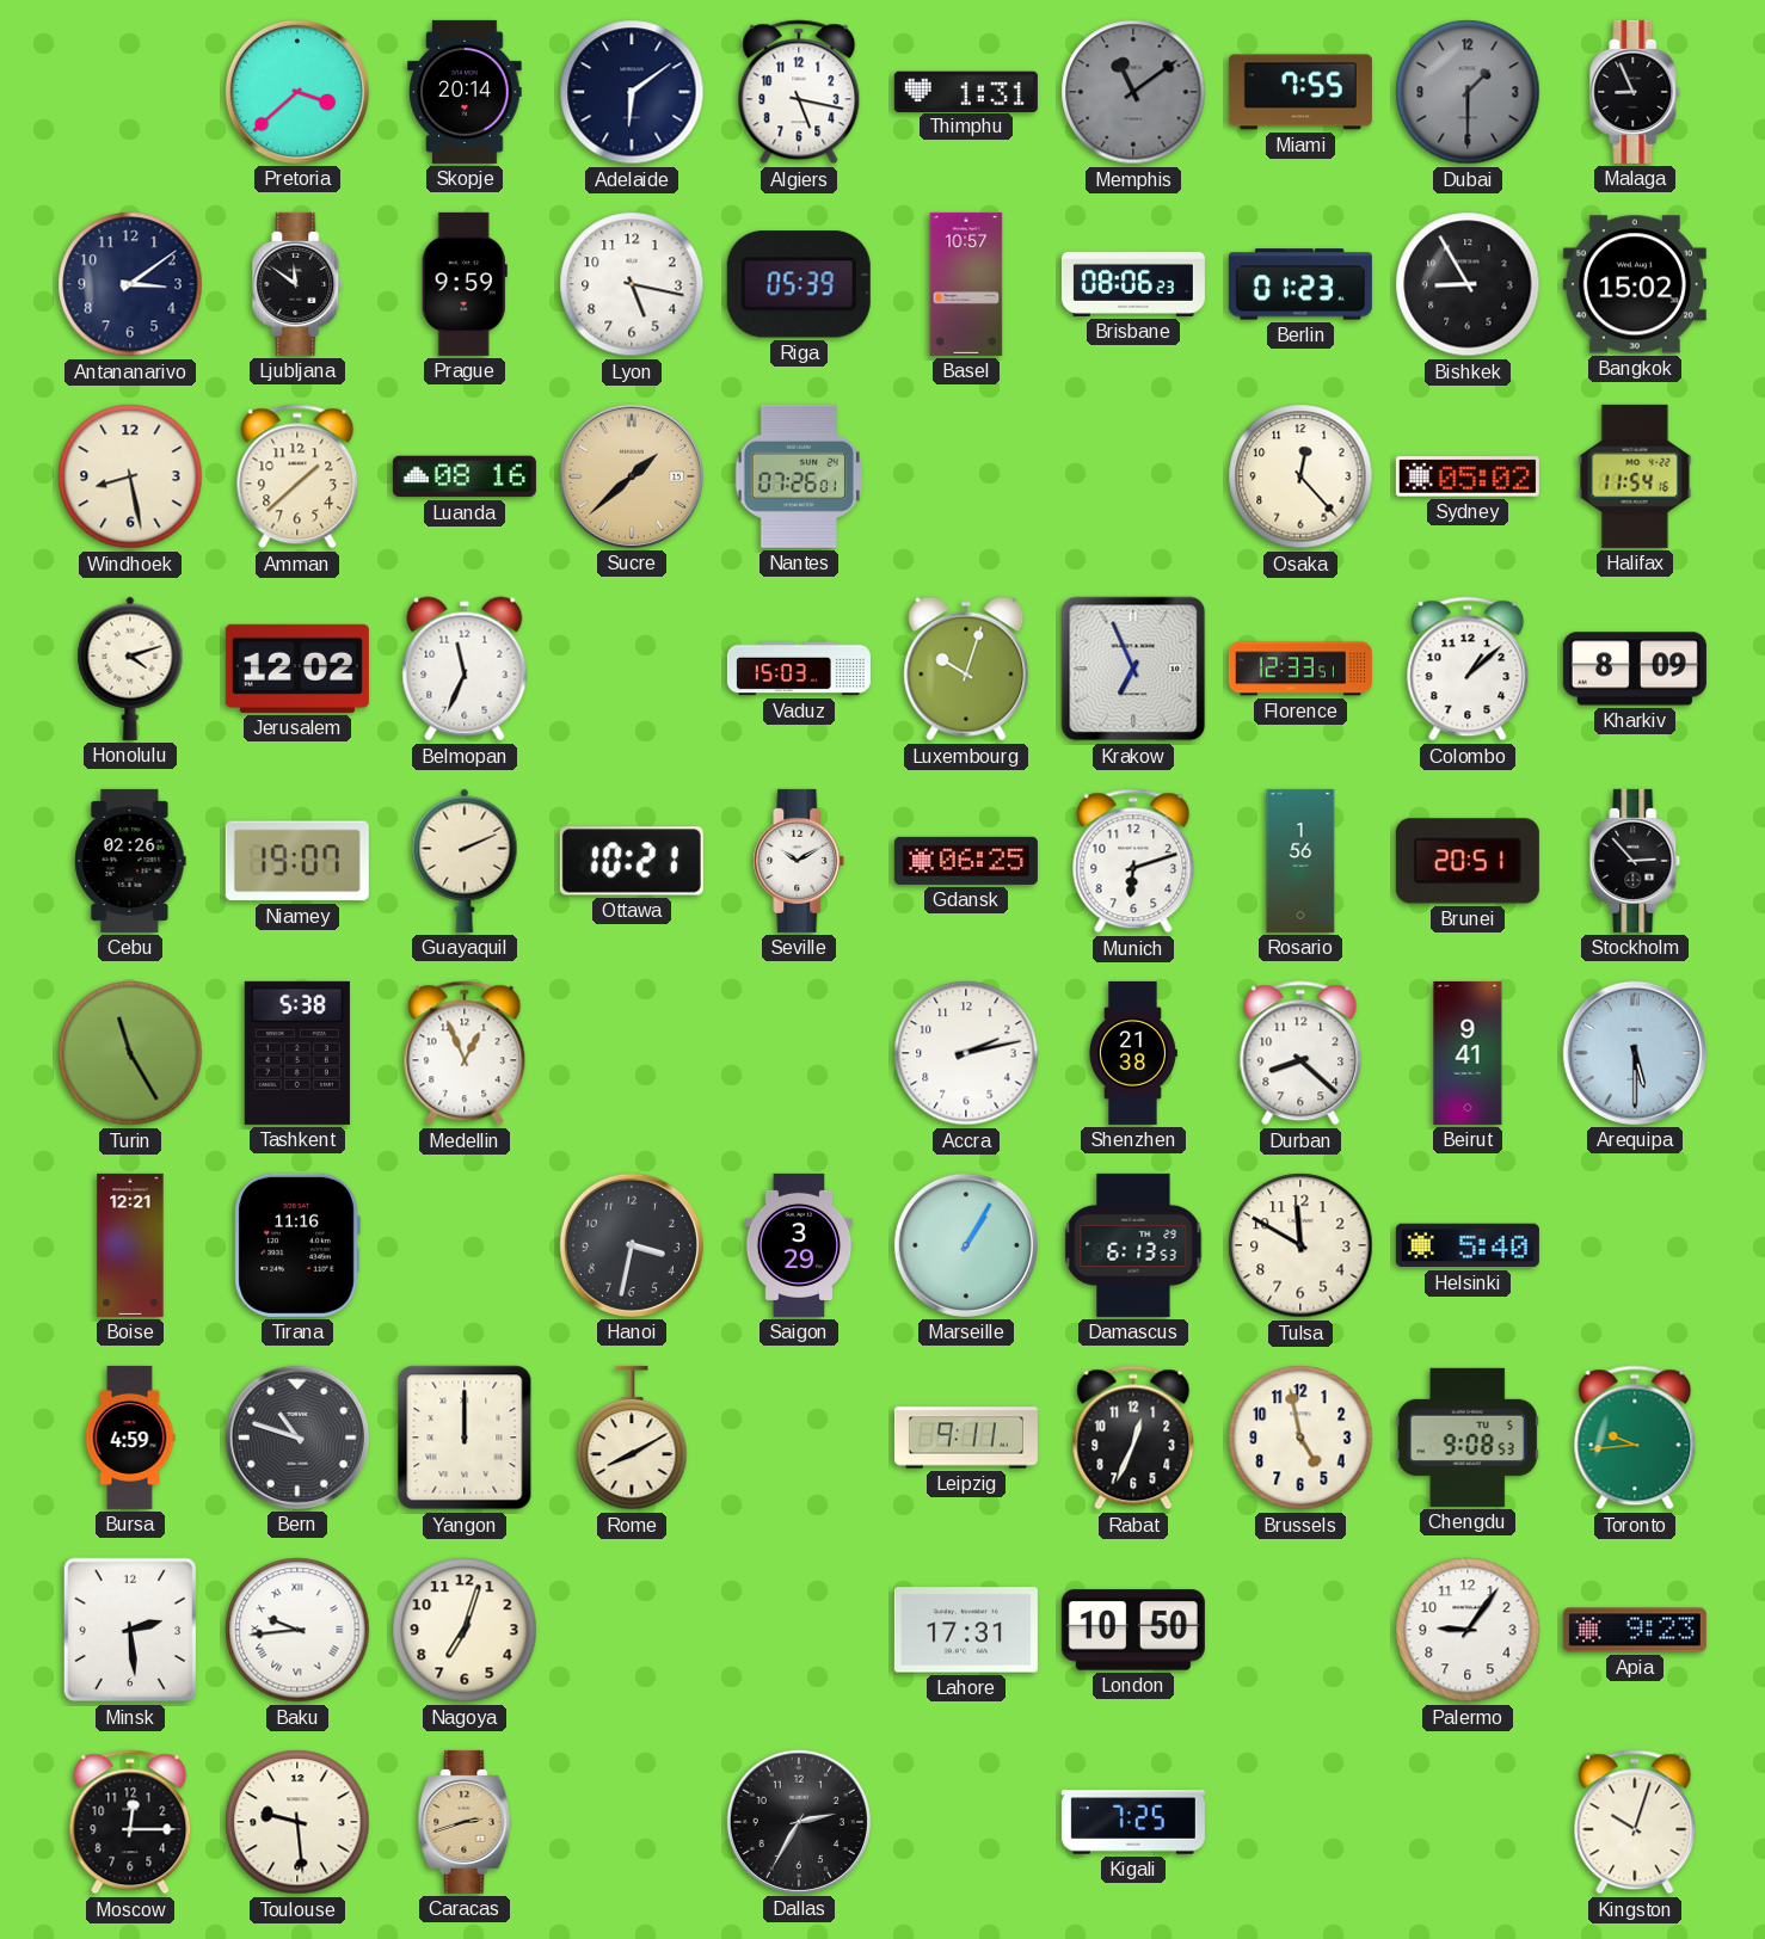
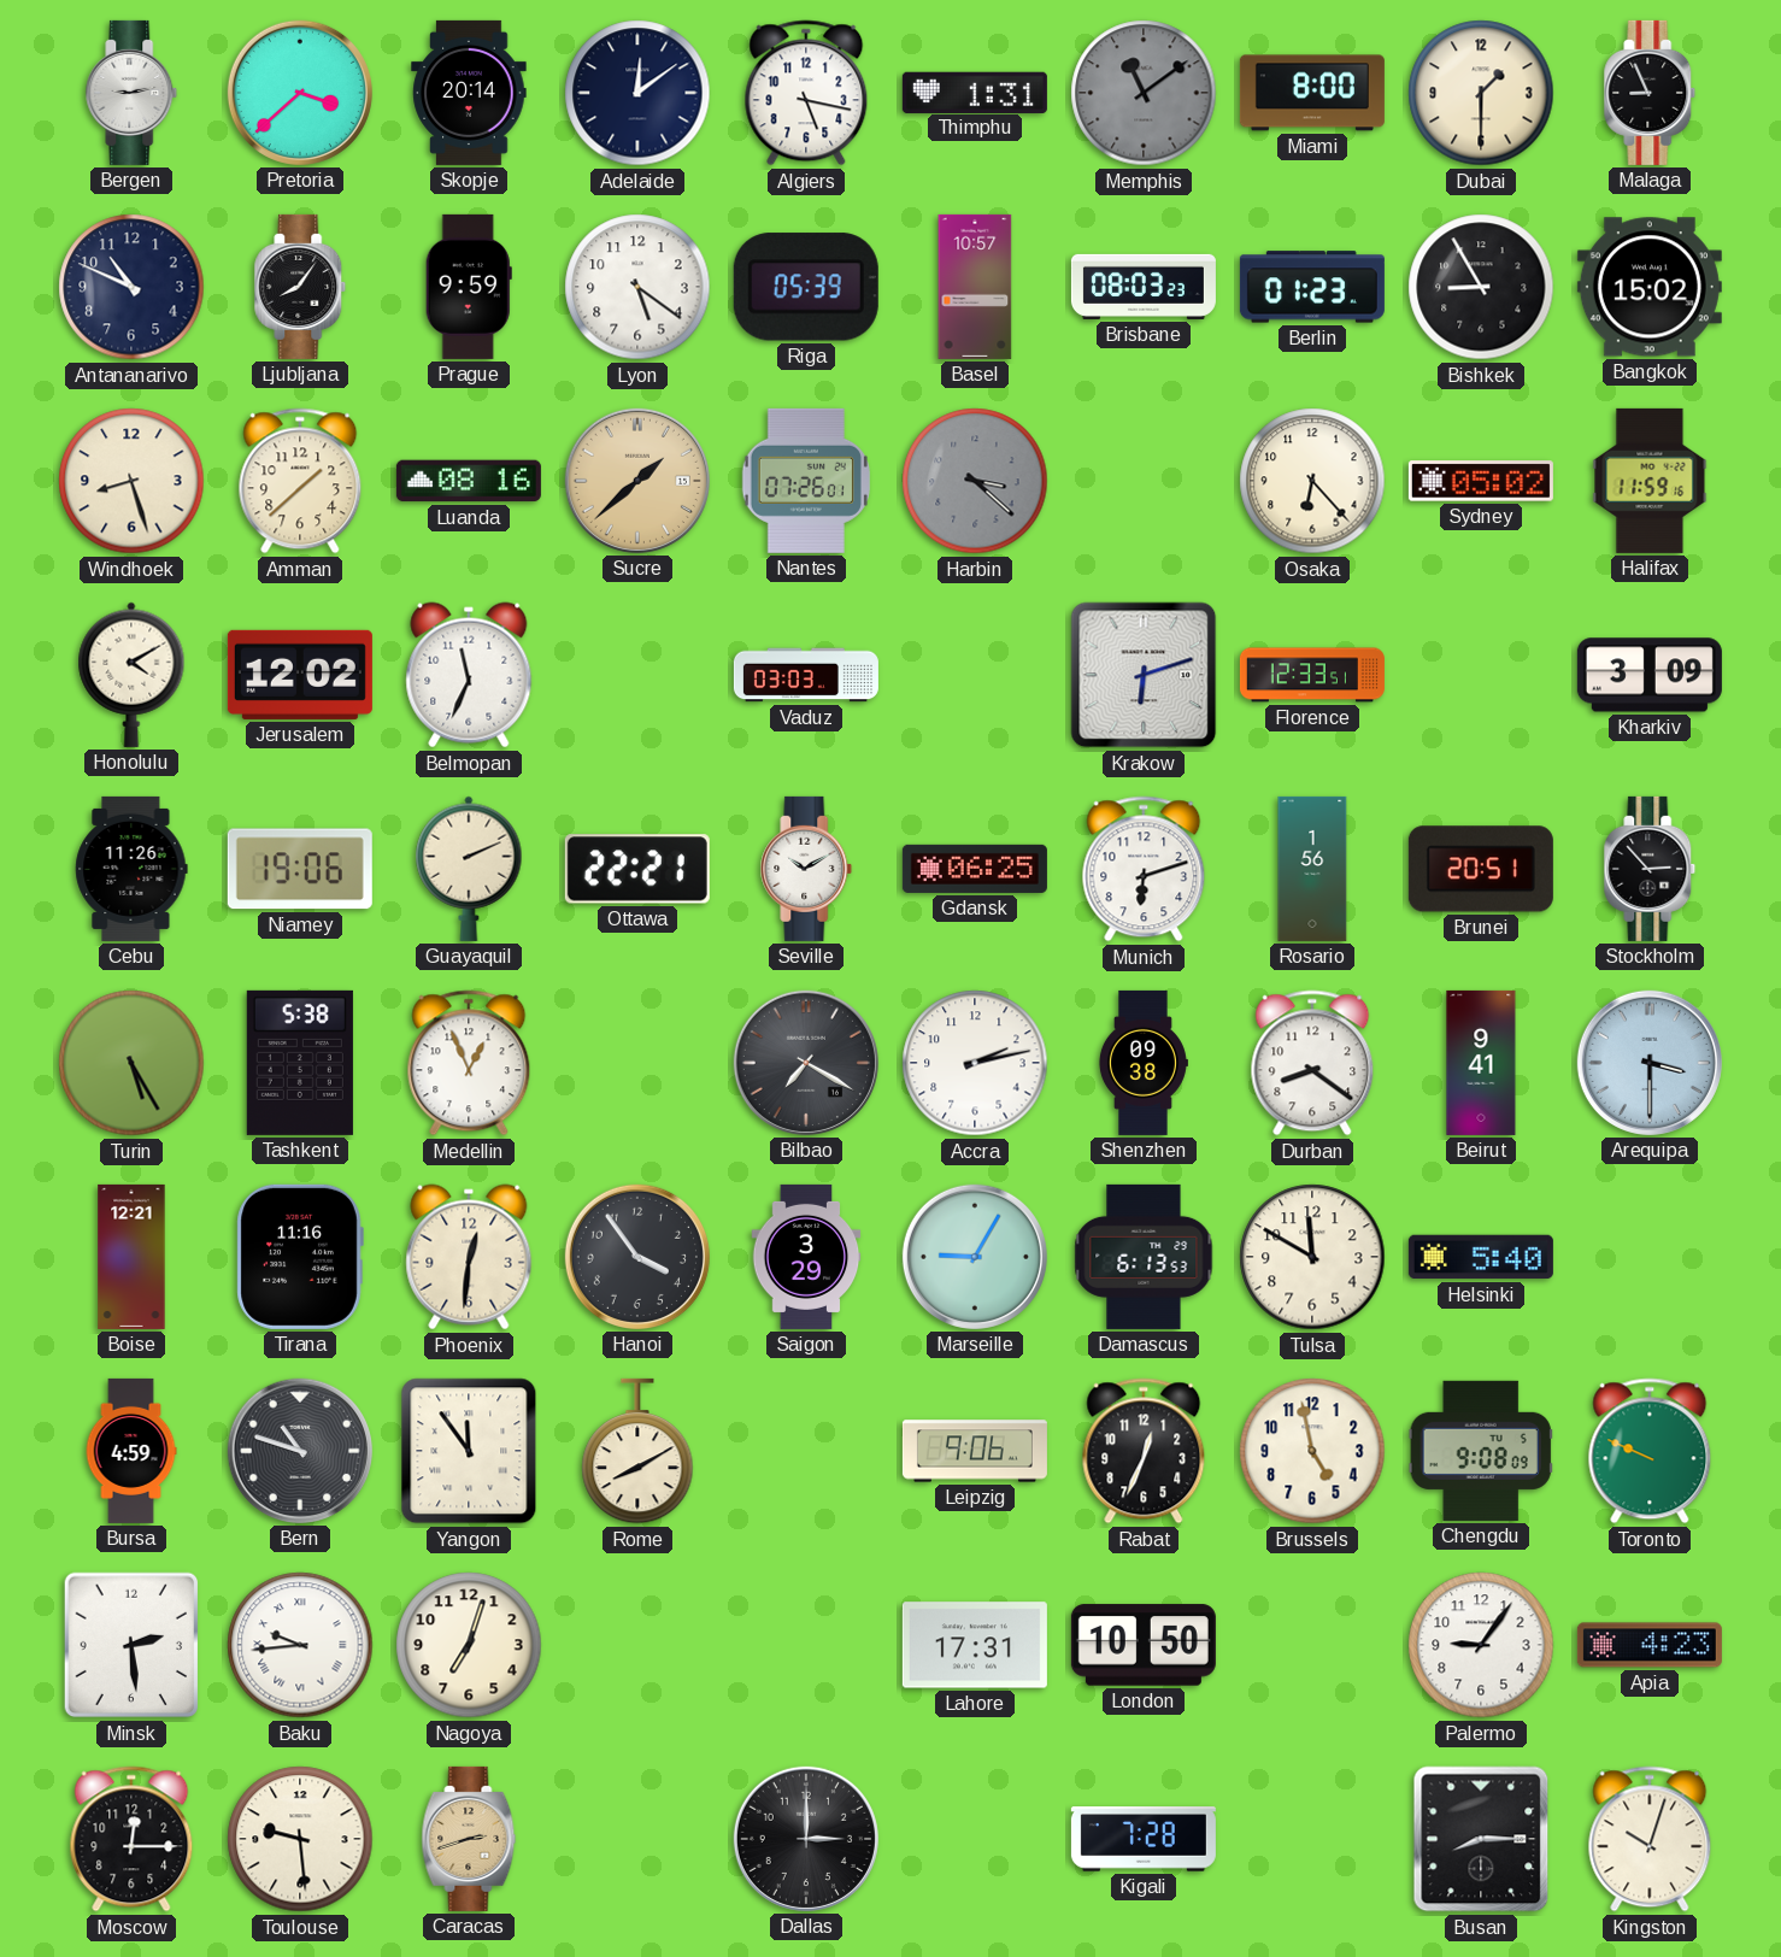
Bergen: none -> 9:13
Adelaide: 6:09 -> 12:09
Miami: 7:55 -> 8:00
Dubai dial: grey -> cream
Antananarivo: 3:09 -> 10:49
Ljubljana: 11:51 -> 8:06
Lyon: 5:17 -> 5:21
Brisbane: 08:06 -> 08:03
Windhoek: 8:28 -> 8:27
Harbin: none -> 3:22
Osaka: 12:23 -> 6:23
Halifax: 11:54 -> 11:59
Honolulu: 4:12 -> 4:10
Vaduz: 15:03 -> 03:03
Luxembourg: 10:03 -> none
Krakow: 6:56 -> 6:12
Colombo: 1:08 -> none
Kharkiv: 8:09 -> 3:09
Cebu: 02:26 -> 11:26
Niamey: 19:07 -> 19:06
Ottawa: 10:21 -> 22:21
Turin: 11:25 -> 5:25
Bilbao: none -> 7:20
Shenzhen: 21:38 -> 09:38
Durban: 8:22 -> 8:21
Arequipa: 5:30 -> 3:30
Phoenix: none -> 12:31
Hanoi: 3:32 -> 3:54
Marseille: 1:05 -> 9:05
Yangon: 12:00 -> 11:54
Leipzig: 9:11 -> 9:06
Chengdu: 9:08:53 -> 9:08:09
Toronto: 9:44 -> 9:49
Apia: 9:23 -> 4:23
Dallas: 2:35 -> 3:00
Kigali: 7:25 -> 7:28
Busan: none -> 8:15
